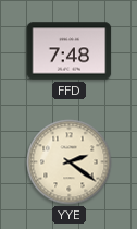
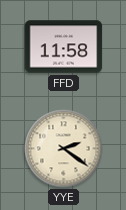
FFD: 7:48 -> 11:58
